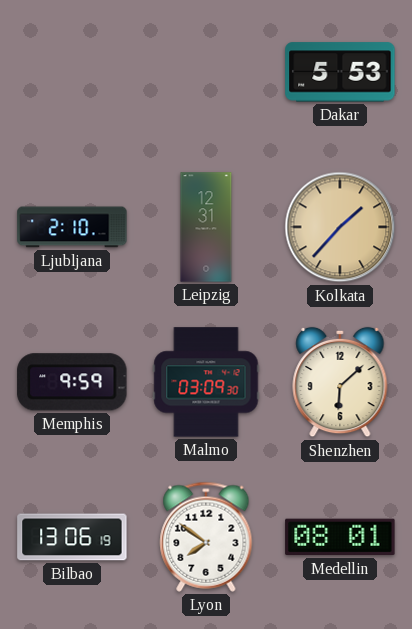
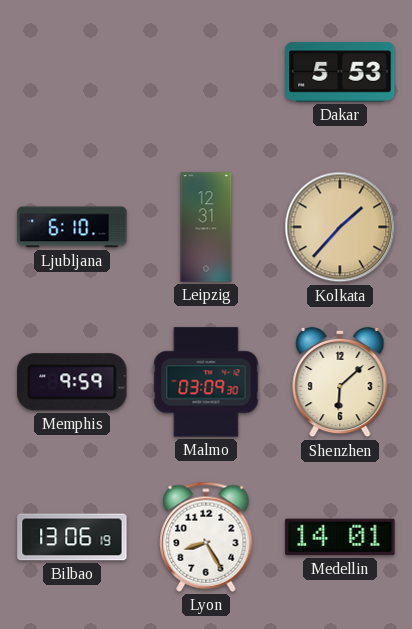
Ljubljana: 2:10 -> 6:10
Lyon: 7:51 -> 8:25
Medellin: 08:01 -> 14:01
